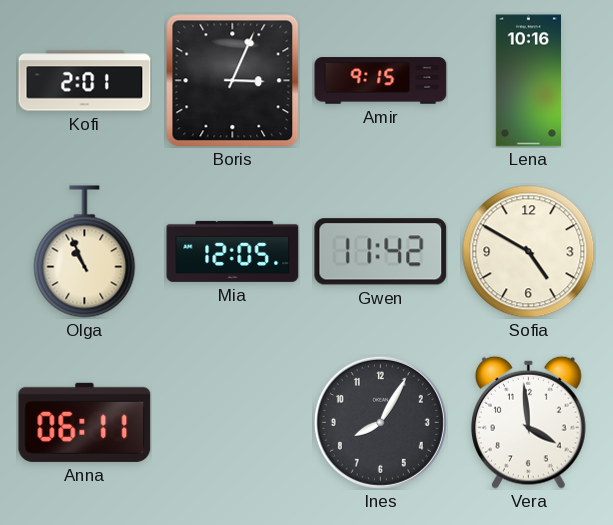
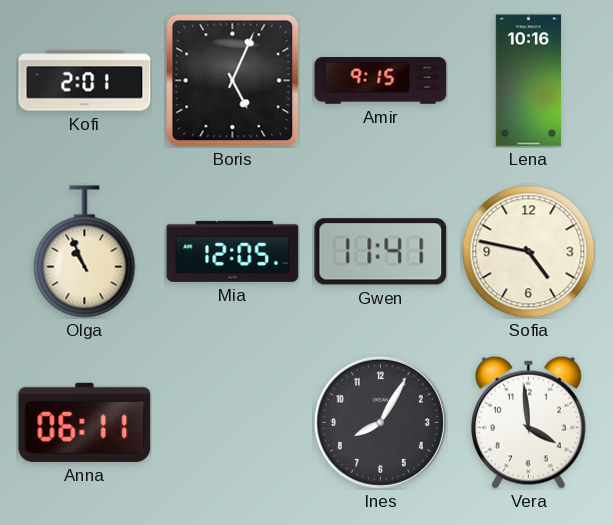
Boris: 3:04 -> 5:04
Gwen: 11:42 -> 11:41
Sofia: 4:50 -> 4:47
